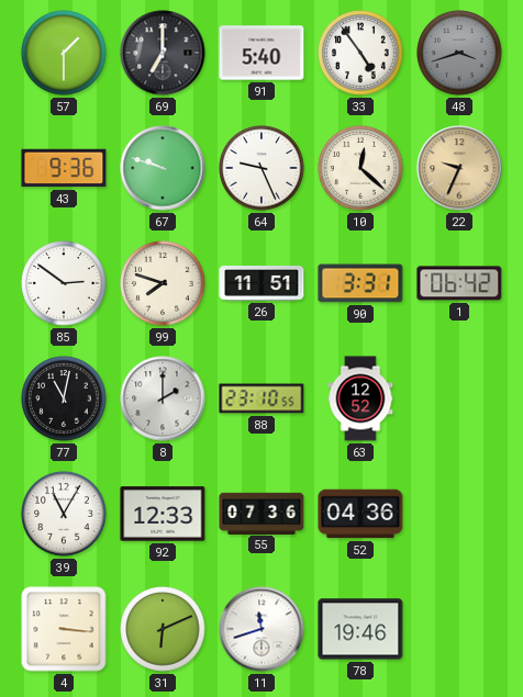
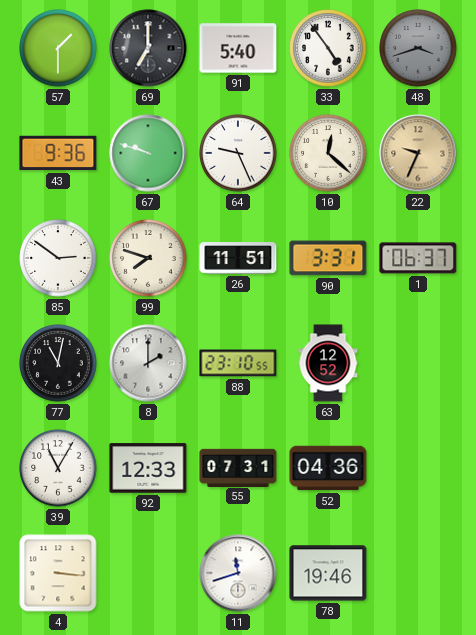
1: 06:42 -> 06:37
55: 07:36 -> 07:31
31: 6:11 -> none
